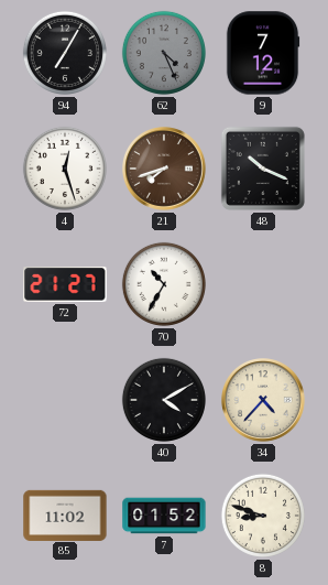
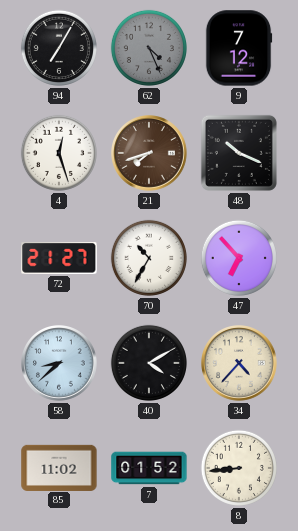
47: none -> 6:53
58: none -> 8:38
8: 8:48 -> 8:44
